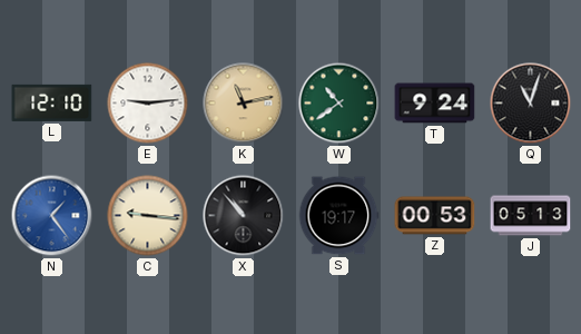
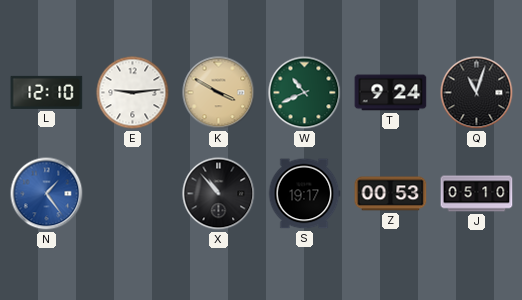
K: 11:13 -> 3:50
W: 10:39 -> 10:41
C: 9:16 -> none
J: 05:13 -> 05:10
